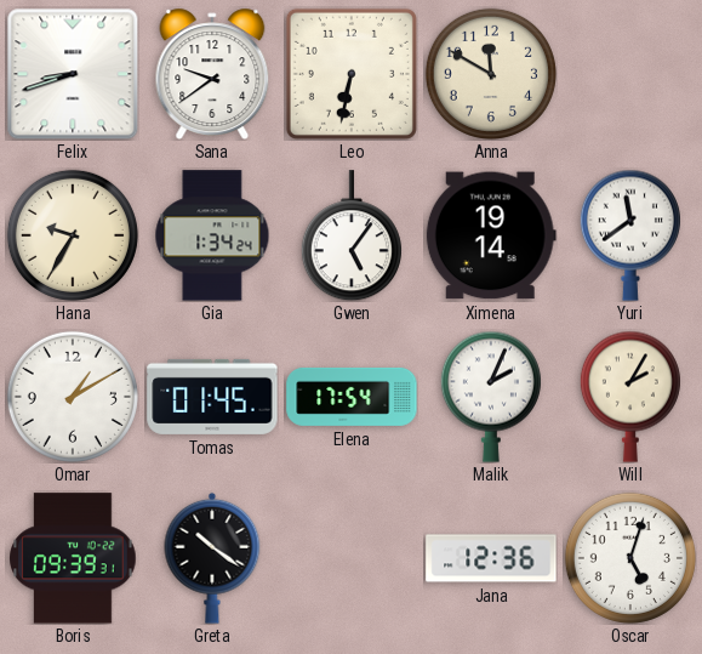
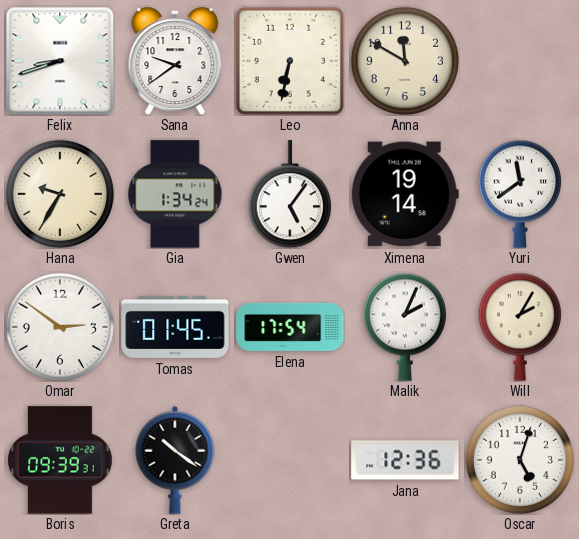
Omar: 1:10 -> 2:51
